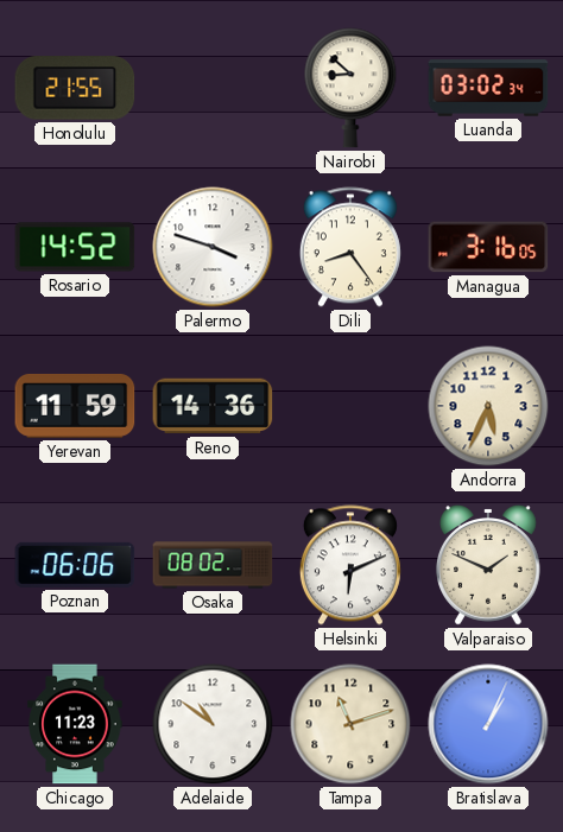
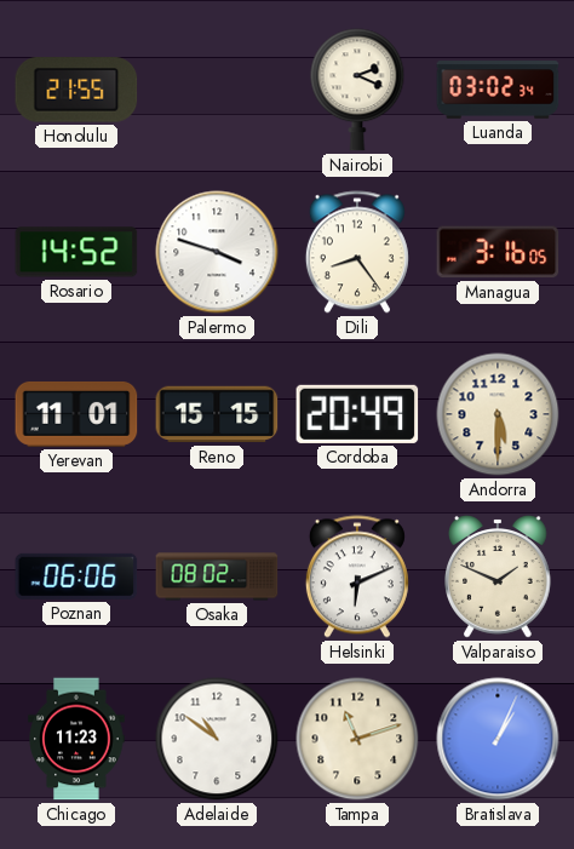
Nairobi: 8:52 -> 2:19
Yerevan: 11:59 -> 11:01
Reno: 14:36 -> 15:15
Cordoba: none -> 20:49
Andorra: 5:34 -> 5:30
